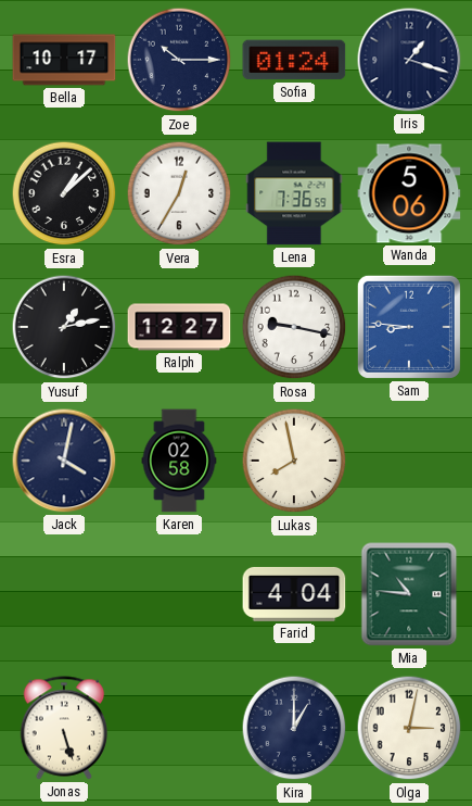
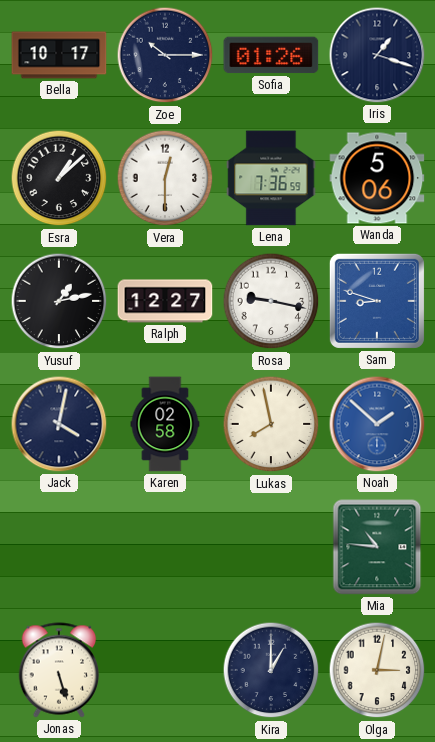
Sofia: 01:24 -> 01:26
Vera: 12:35 -> 12:30
Sam: 8:46 -> 8:48
Noah: none -> 1:52
Farid: 4:04 -> none
